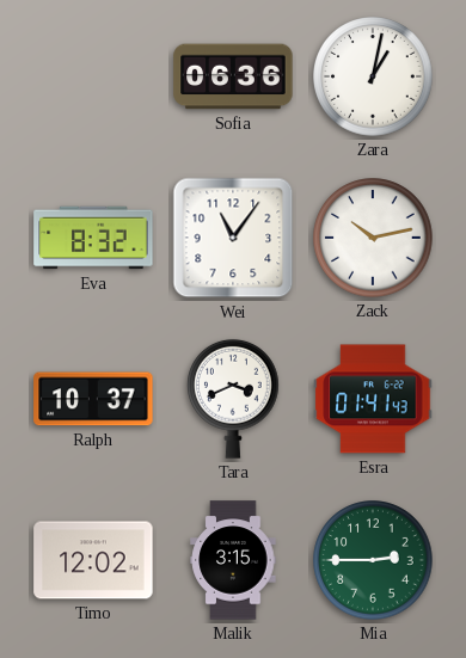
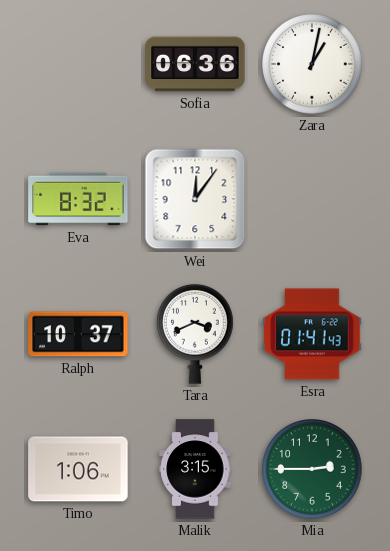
Wei: 11:06 -> 12:06
Zack: 10:13 -> none
Timo: 12:02 -> 1:06
